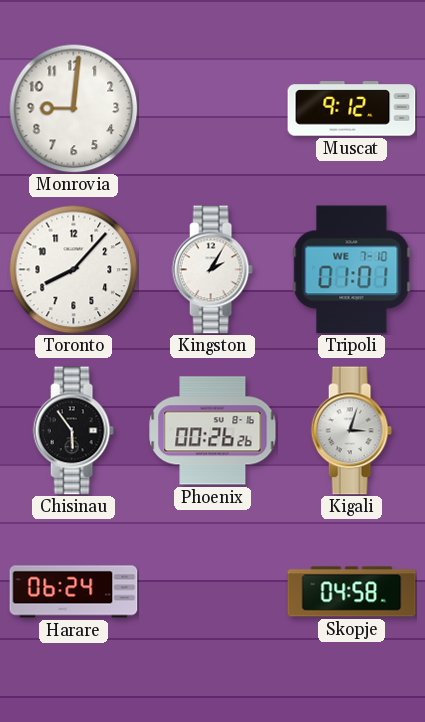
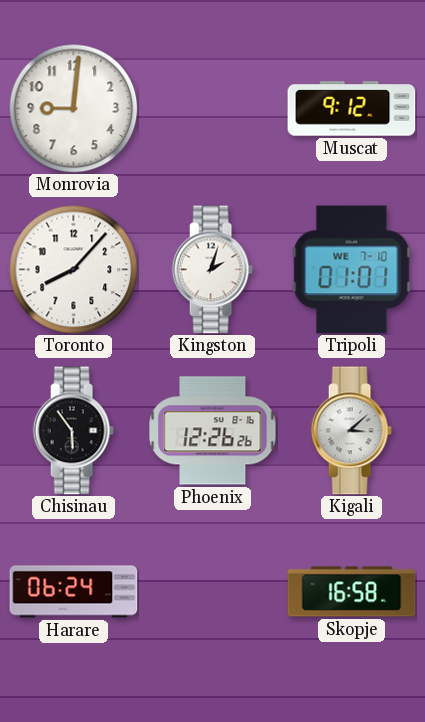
Kingston: 2:05 -> 2:03
Phoenix: 00:26 -> 12:26
Kigali: 3:03 -> 3:08
Skopje: 04:58 -> 16:58
